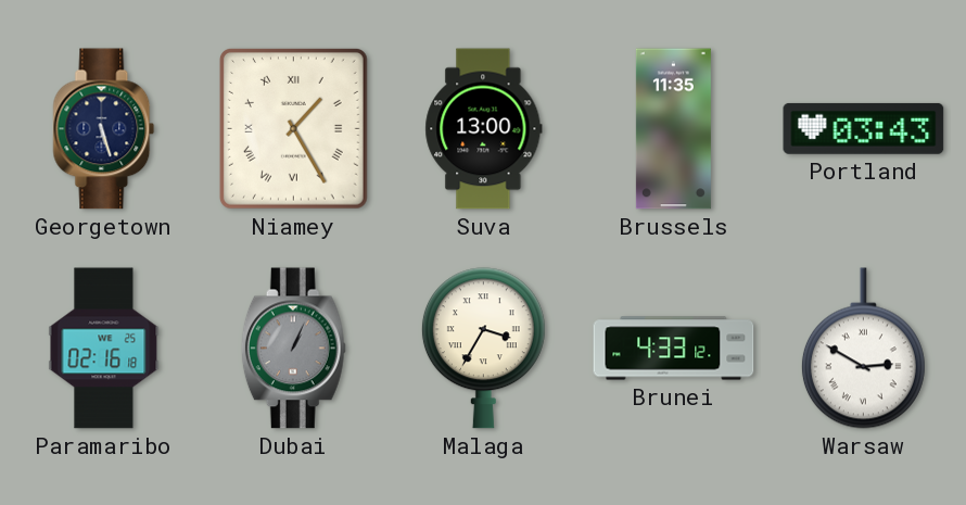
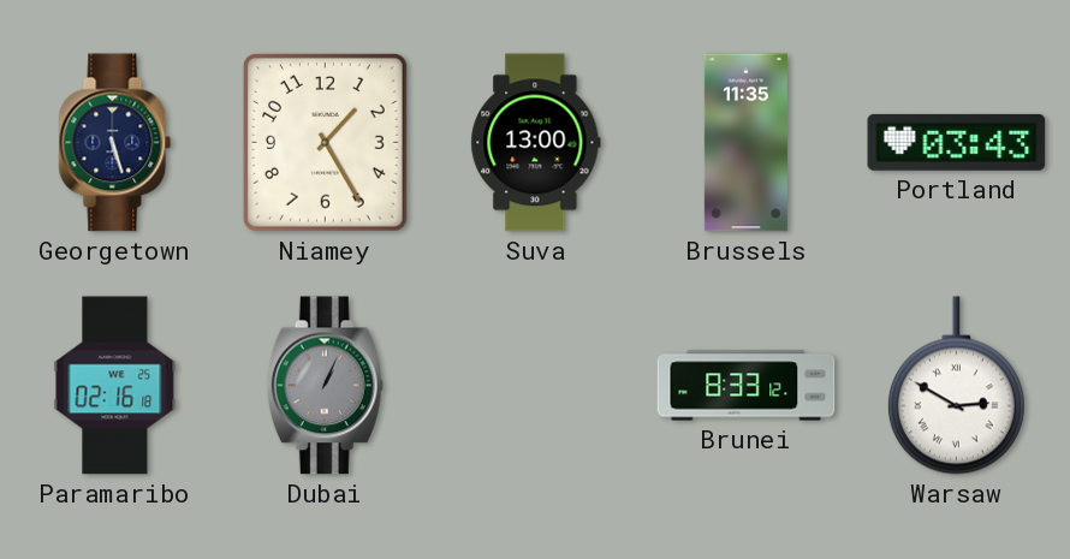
Niamey numerals: Roman -> Arabic
Malaga: 3:35 -> none
Brunei: 4:33 -> 8:33
